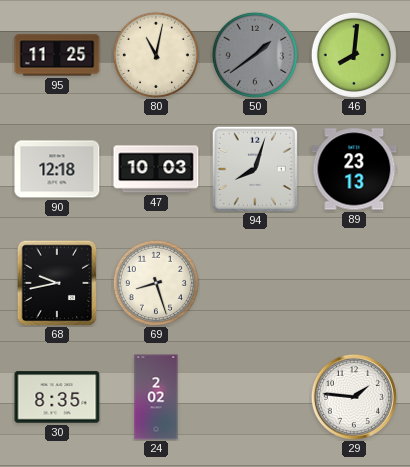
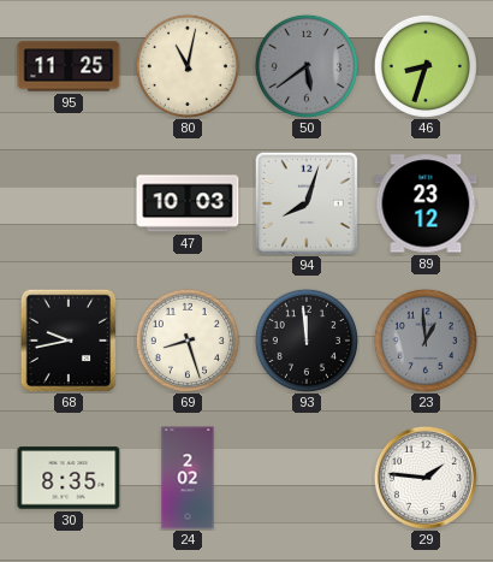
50: 1:39 -> 5:39
46: 8:01 -> 8:33
90: 12:18 -> none
89: 23:13 -> 23:12
93: none -> 11:59
23: none -> 12:59
